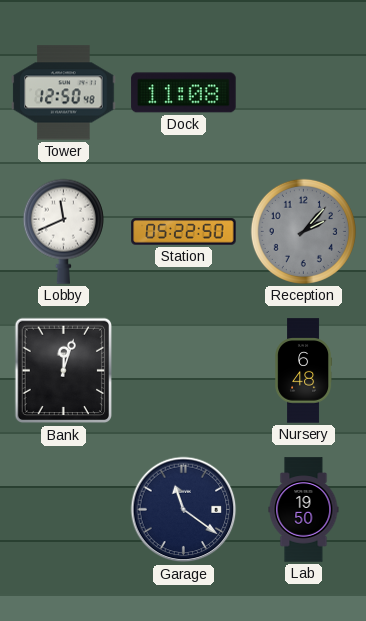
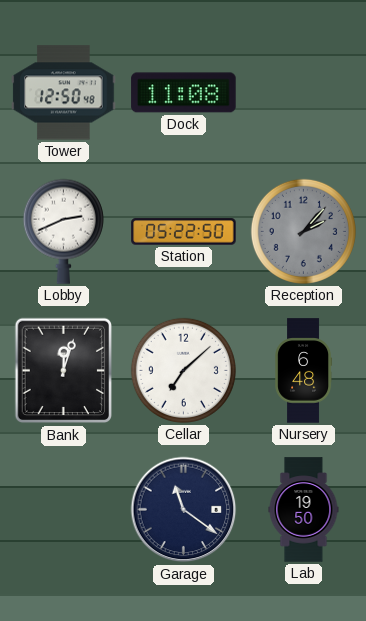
Lobby: 11:41 -> 2:41
Cellar: none -> 7:08
